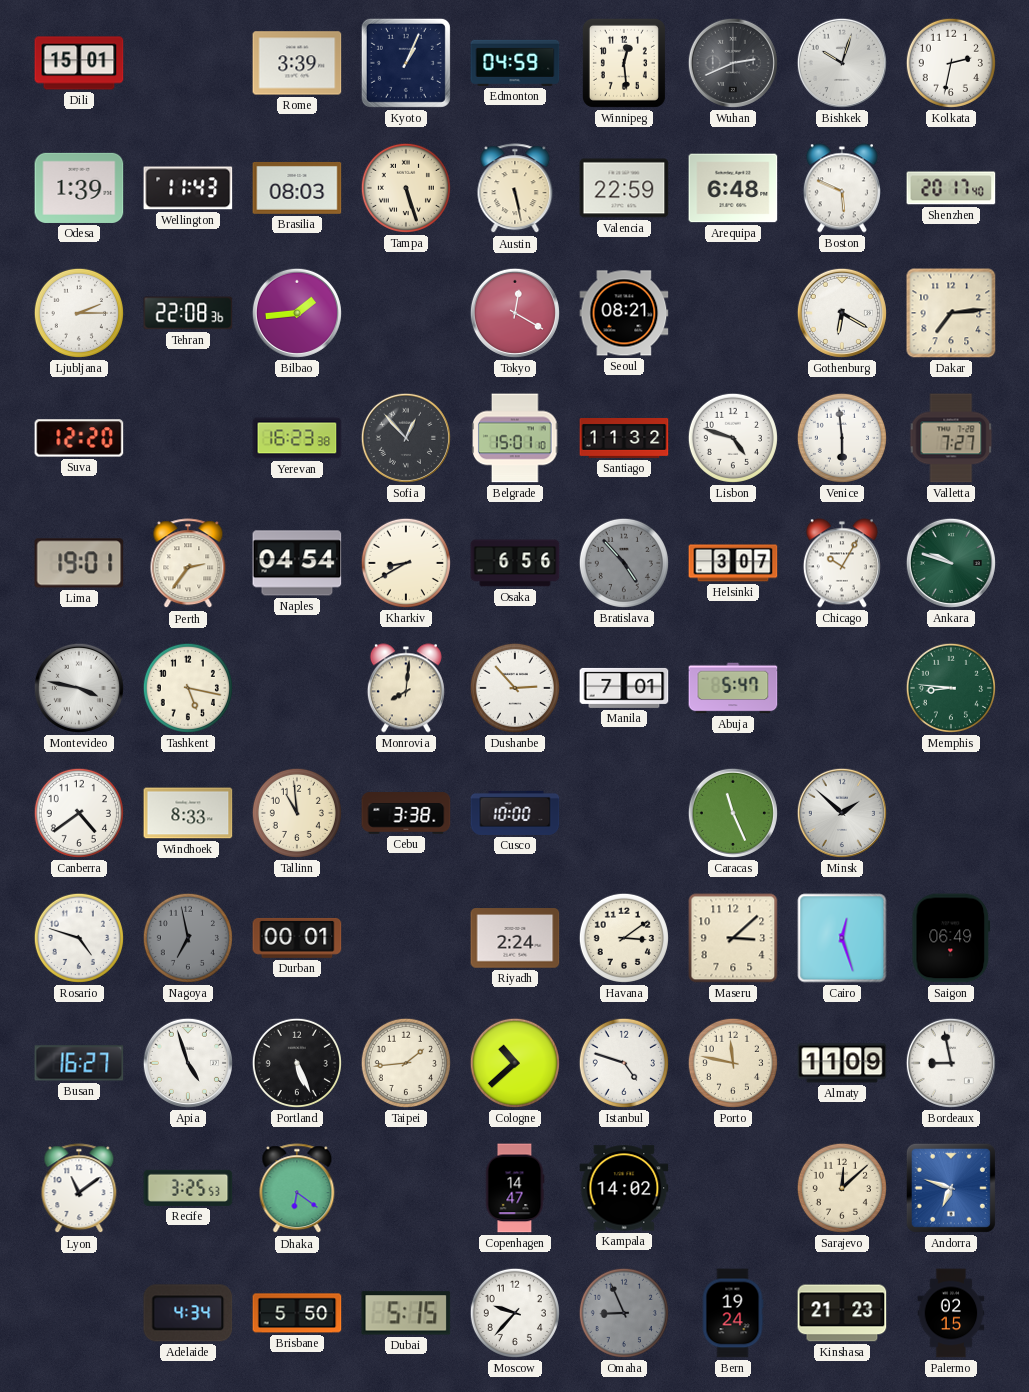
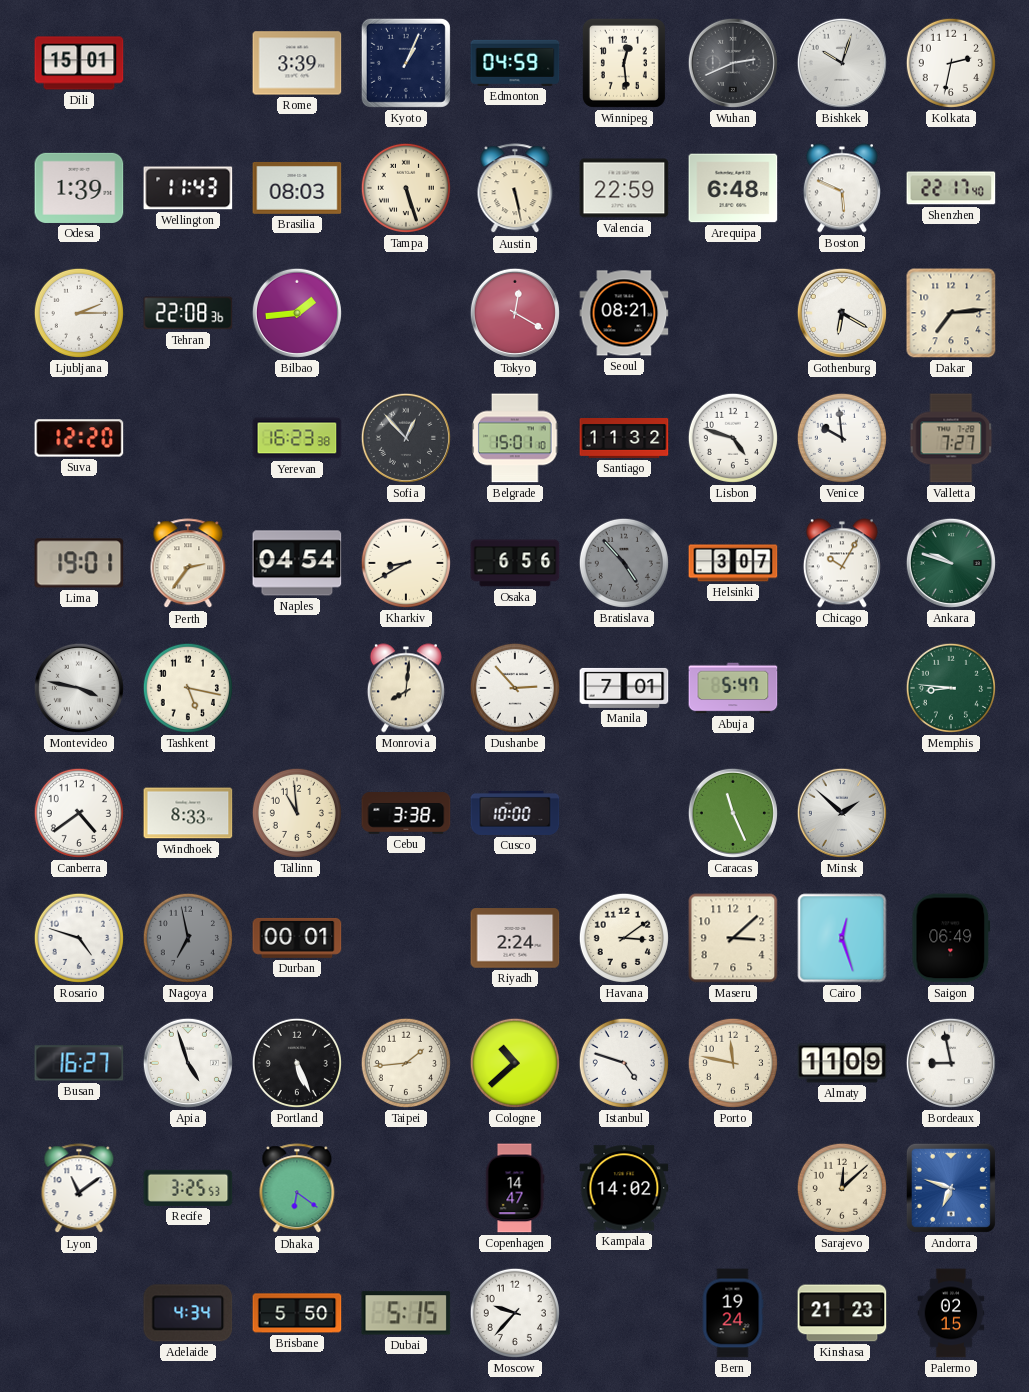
Shenzhen: 20:17 -> 22:17
Venice: 5:59 -> 9:59
Omaha: 8:56 -> none
